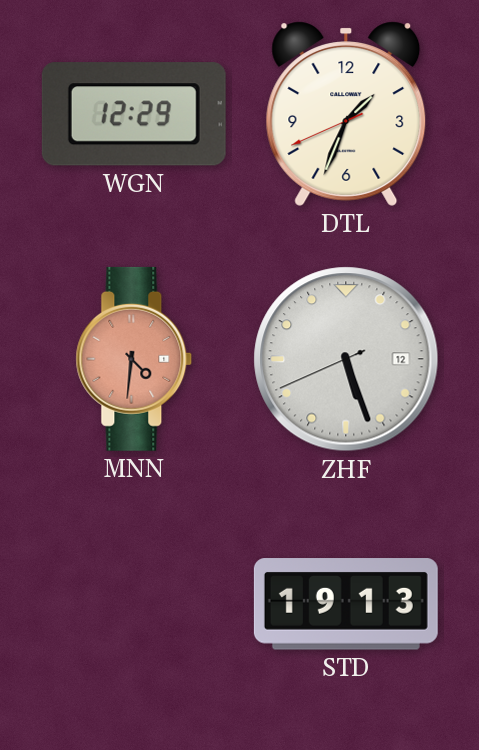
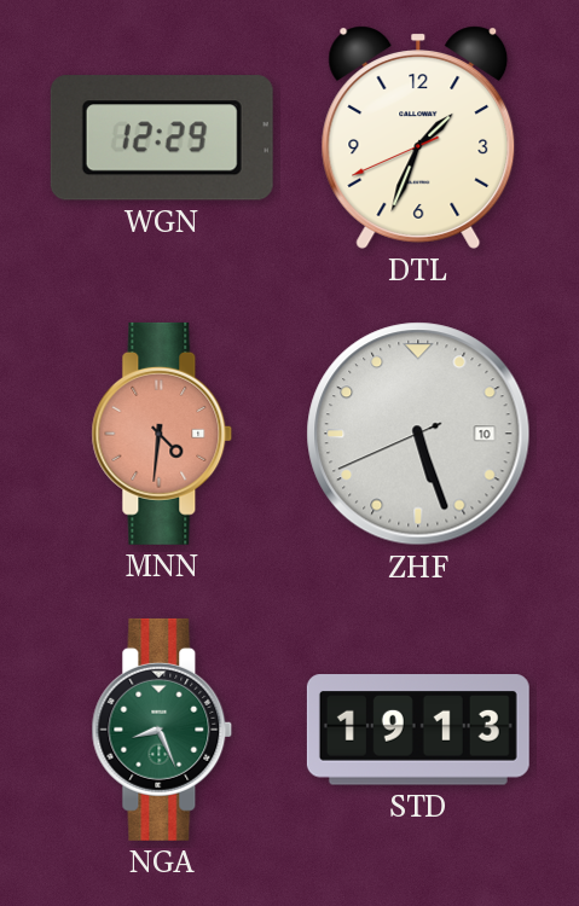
ZHF date: 12 -> 10
NGA: none -> 8:26
